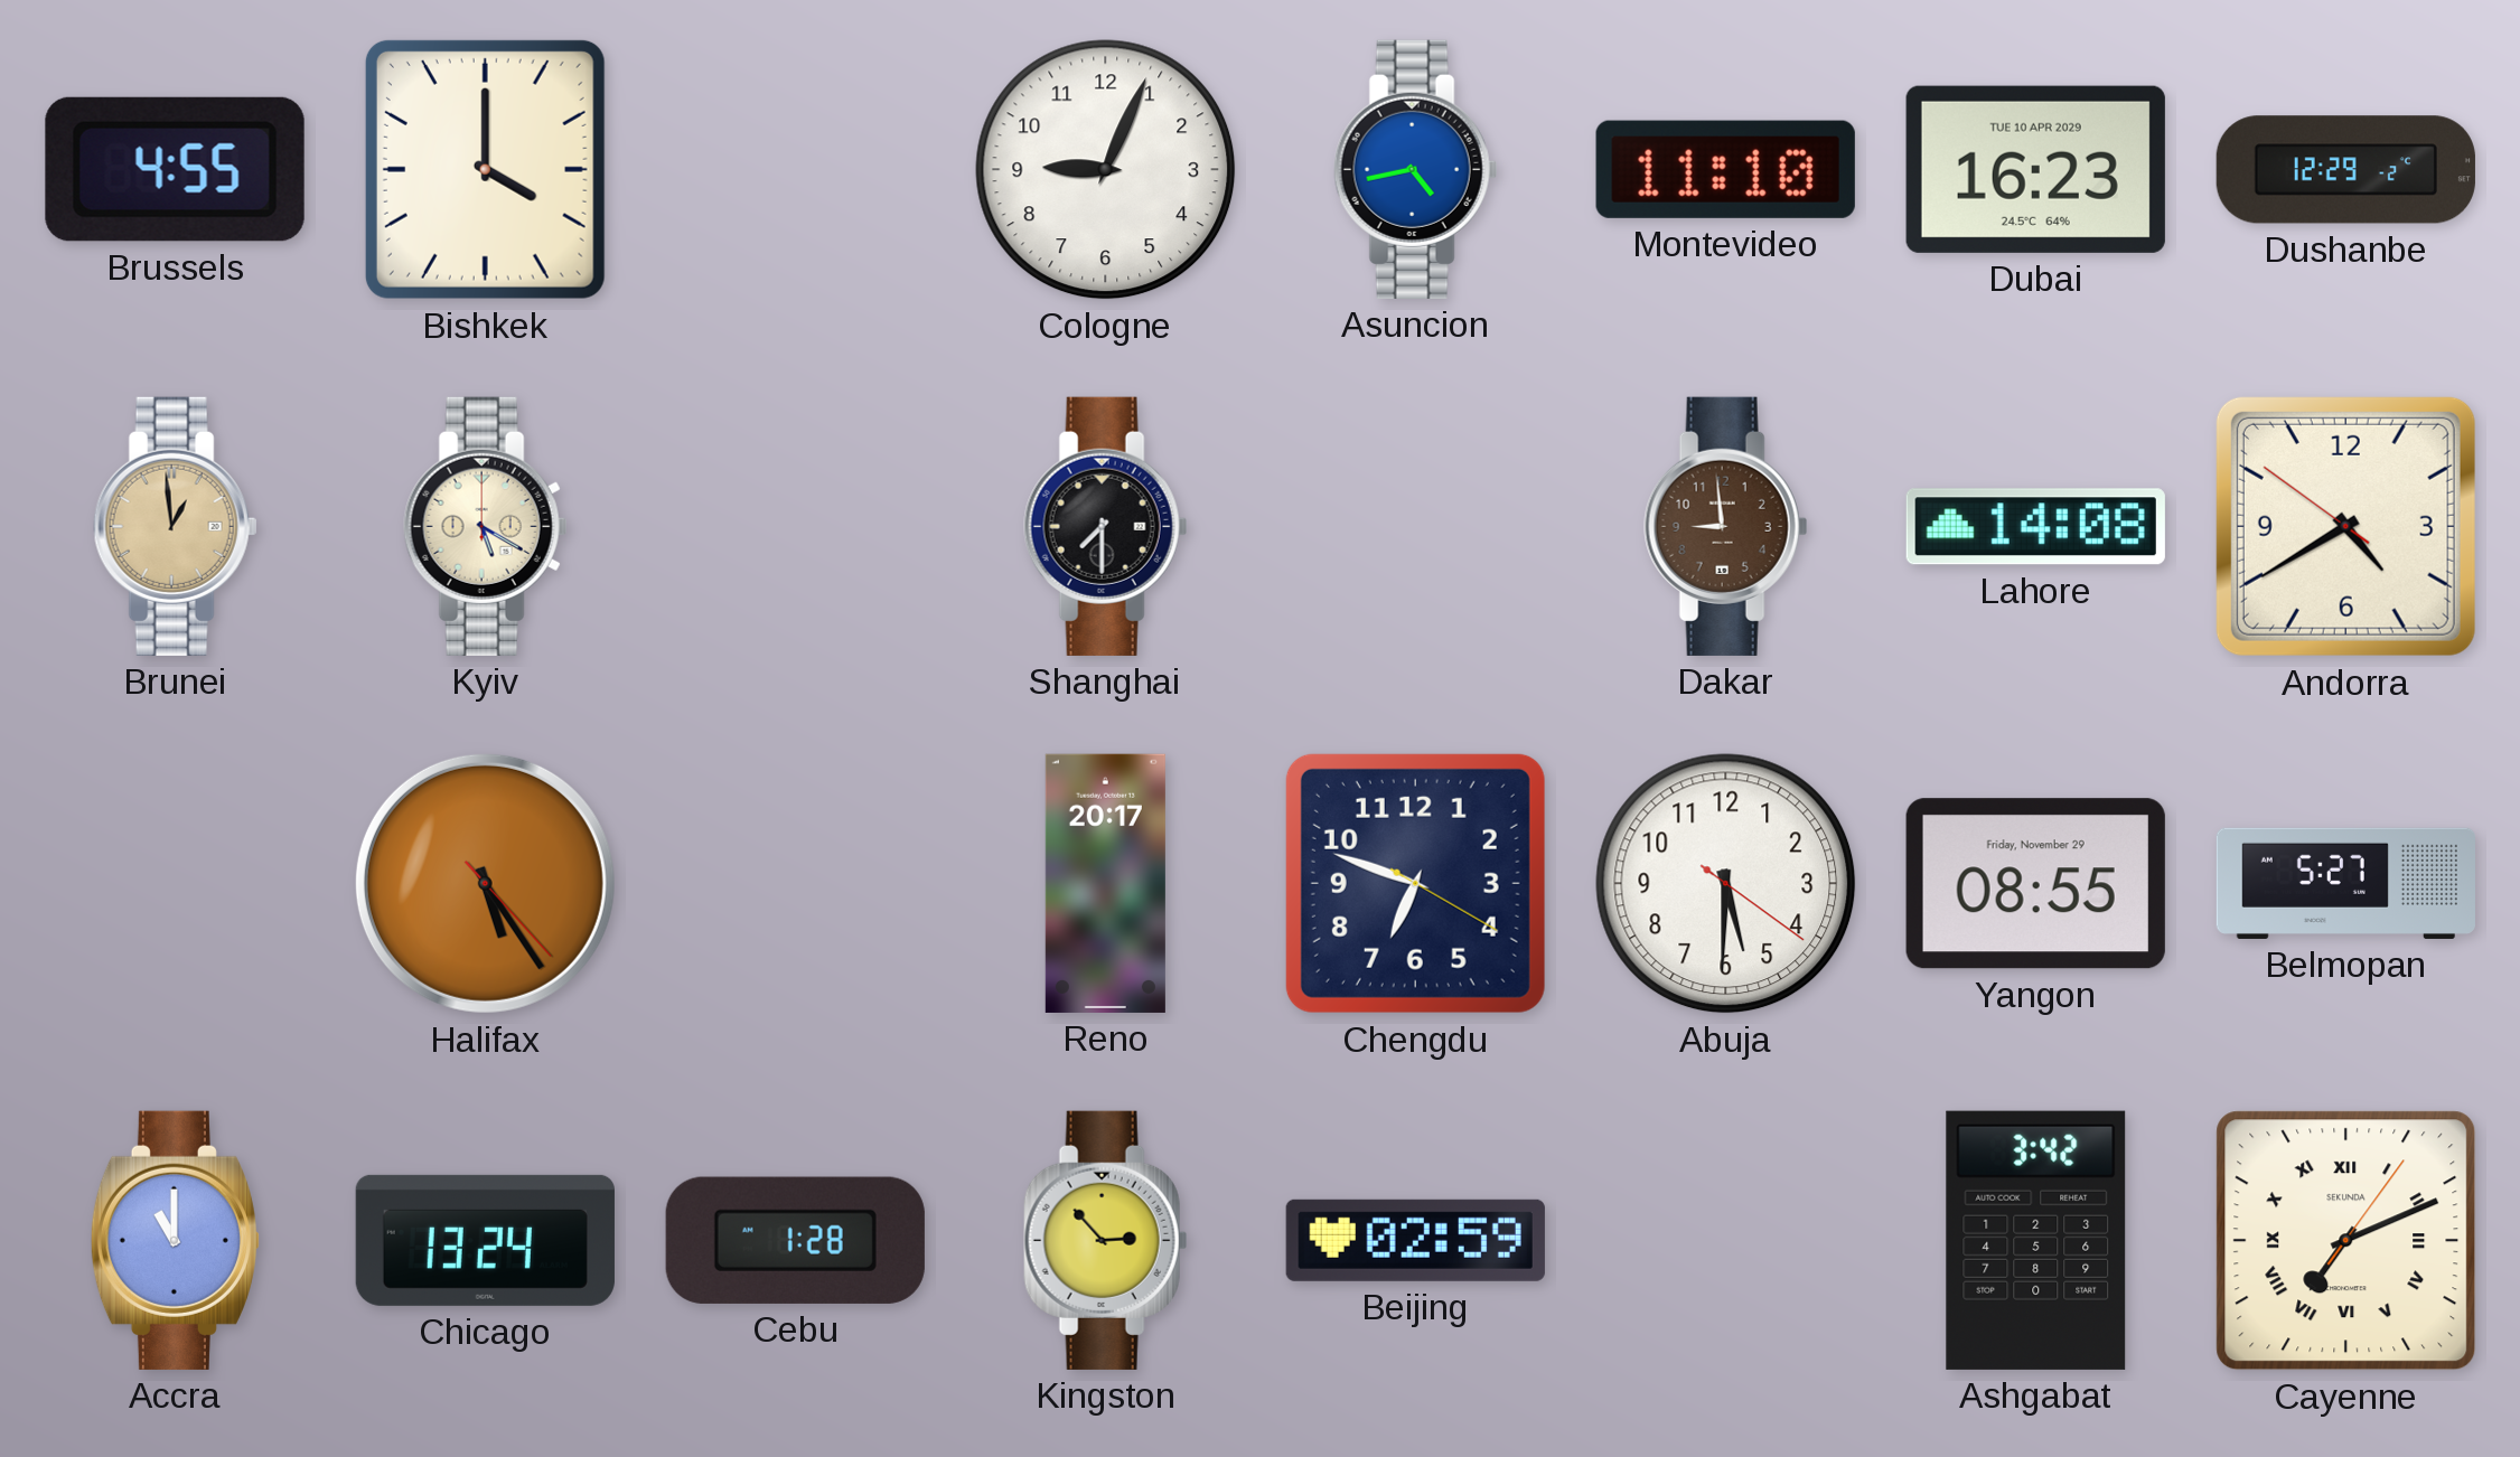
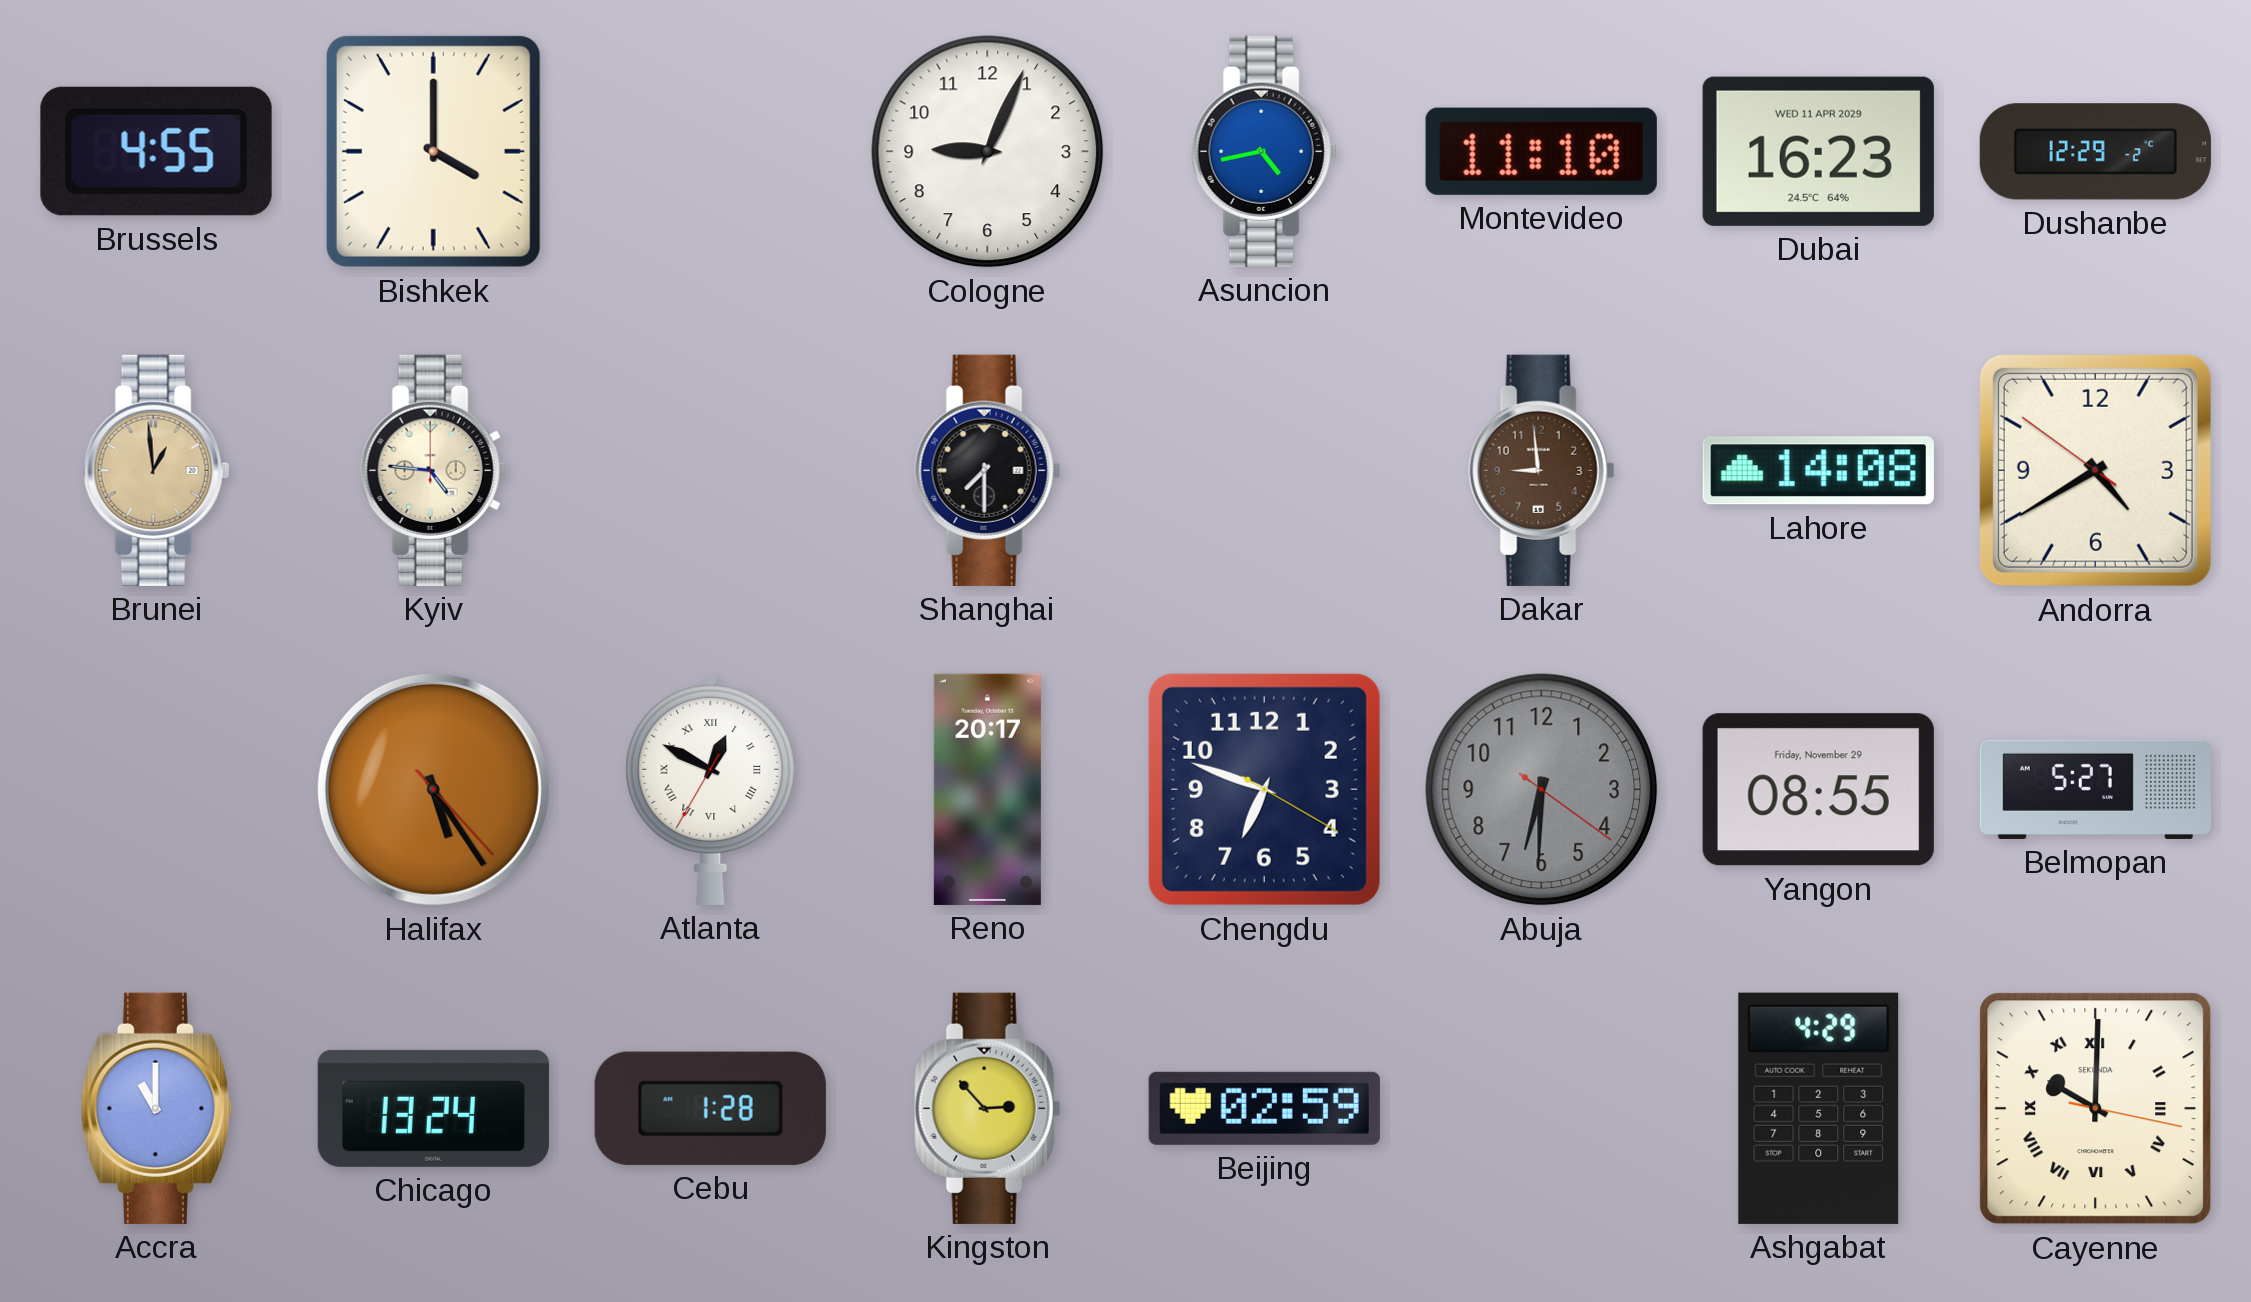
Dubai date: TUE 10 APR 2029 -> WED 11 APR 2029
Kyiv: 5:20 -> 4:46
Atlanta: none -> 12:49
Abuja: 5:30 -> 6:30
Abuja dial: white -> grey
Ashgabat: 3:42 -> 4:29
Cayenne: 7:11 -> 10:00
